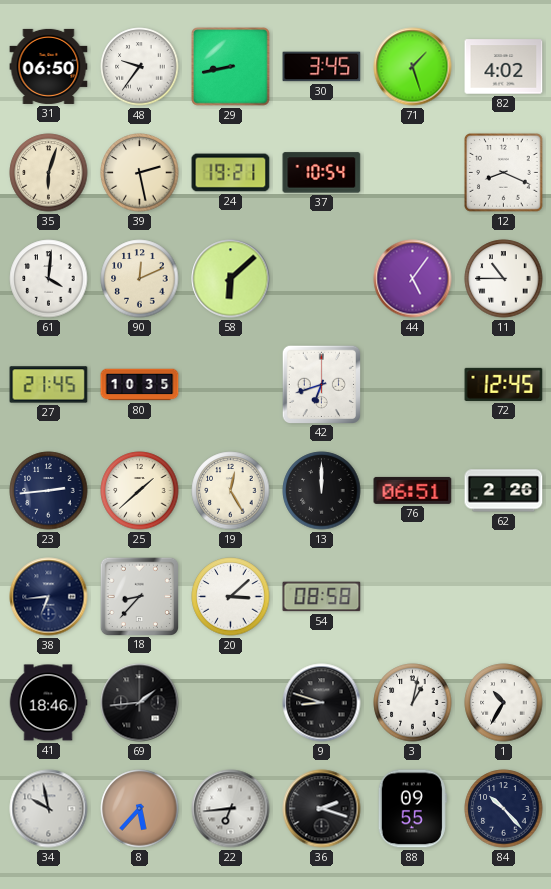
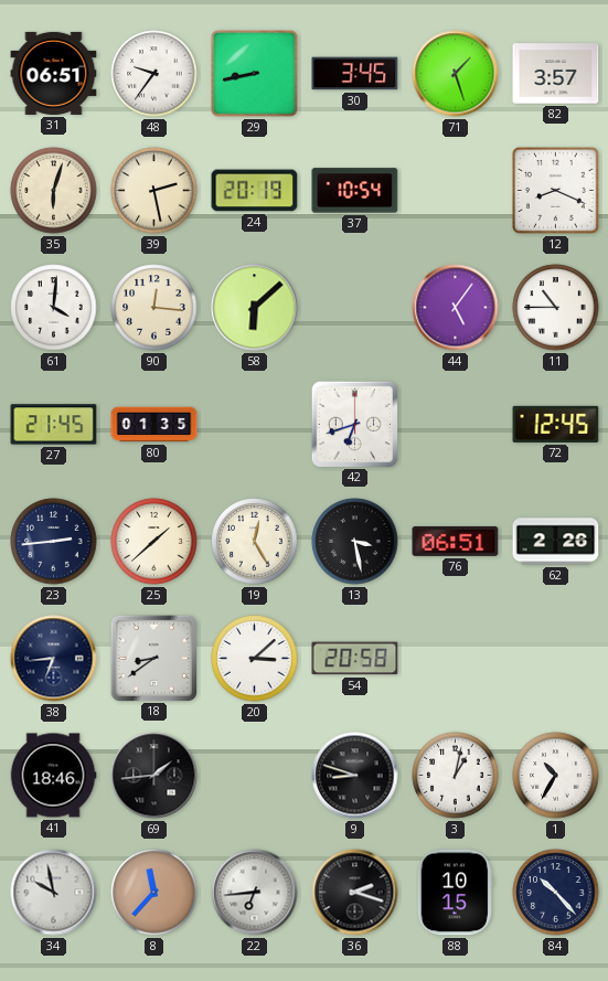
31: 06:50 -> 06:51
82: 4:02 -> 3:57
24: 19:21 -> 20:19
90: 12:11 -> 12:16
80: 10:35 -> 01:35
13: 12:00 -> 3:28
18: 8:37 -> 8:39
54: 08:58 -> 20:58
8: 5:37 -> 11:37
88: 09:55 -> 10:15
